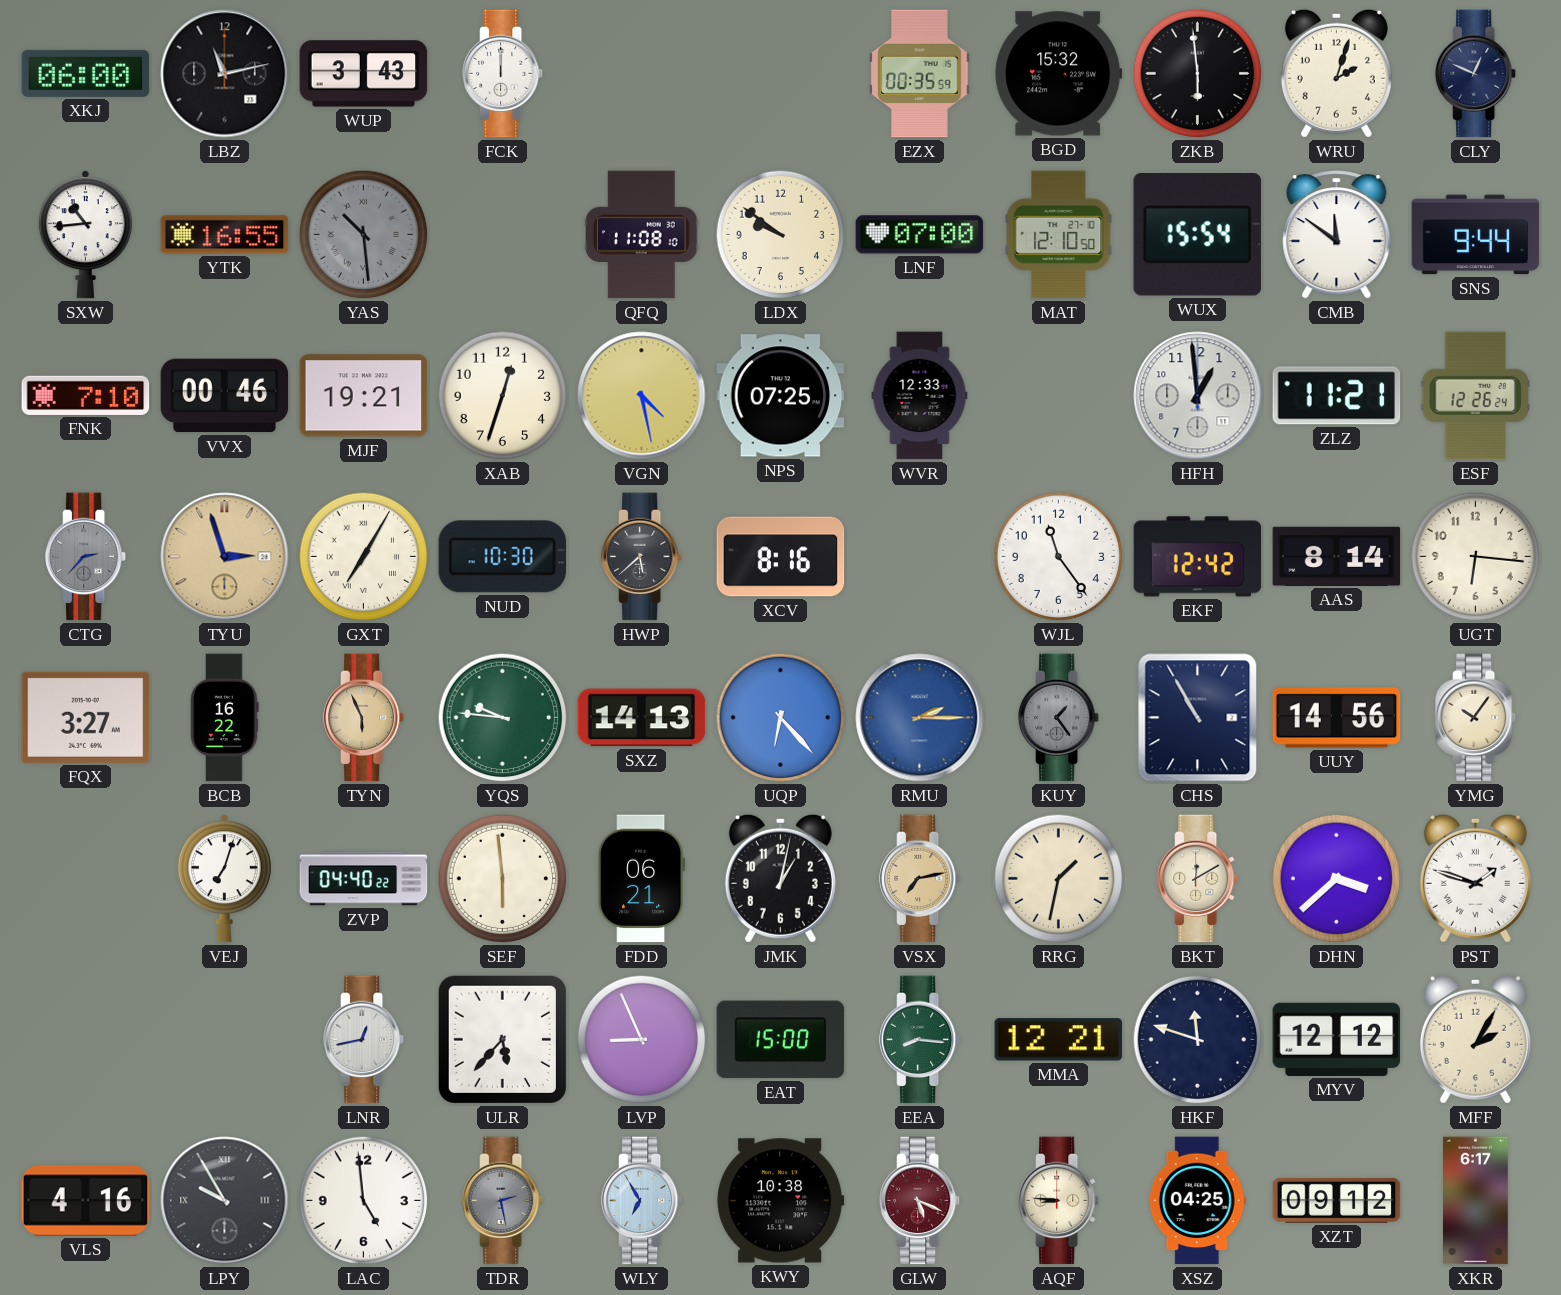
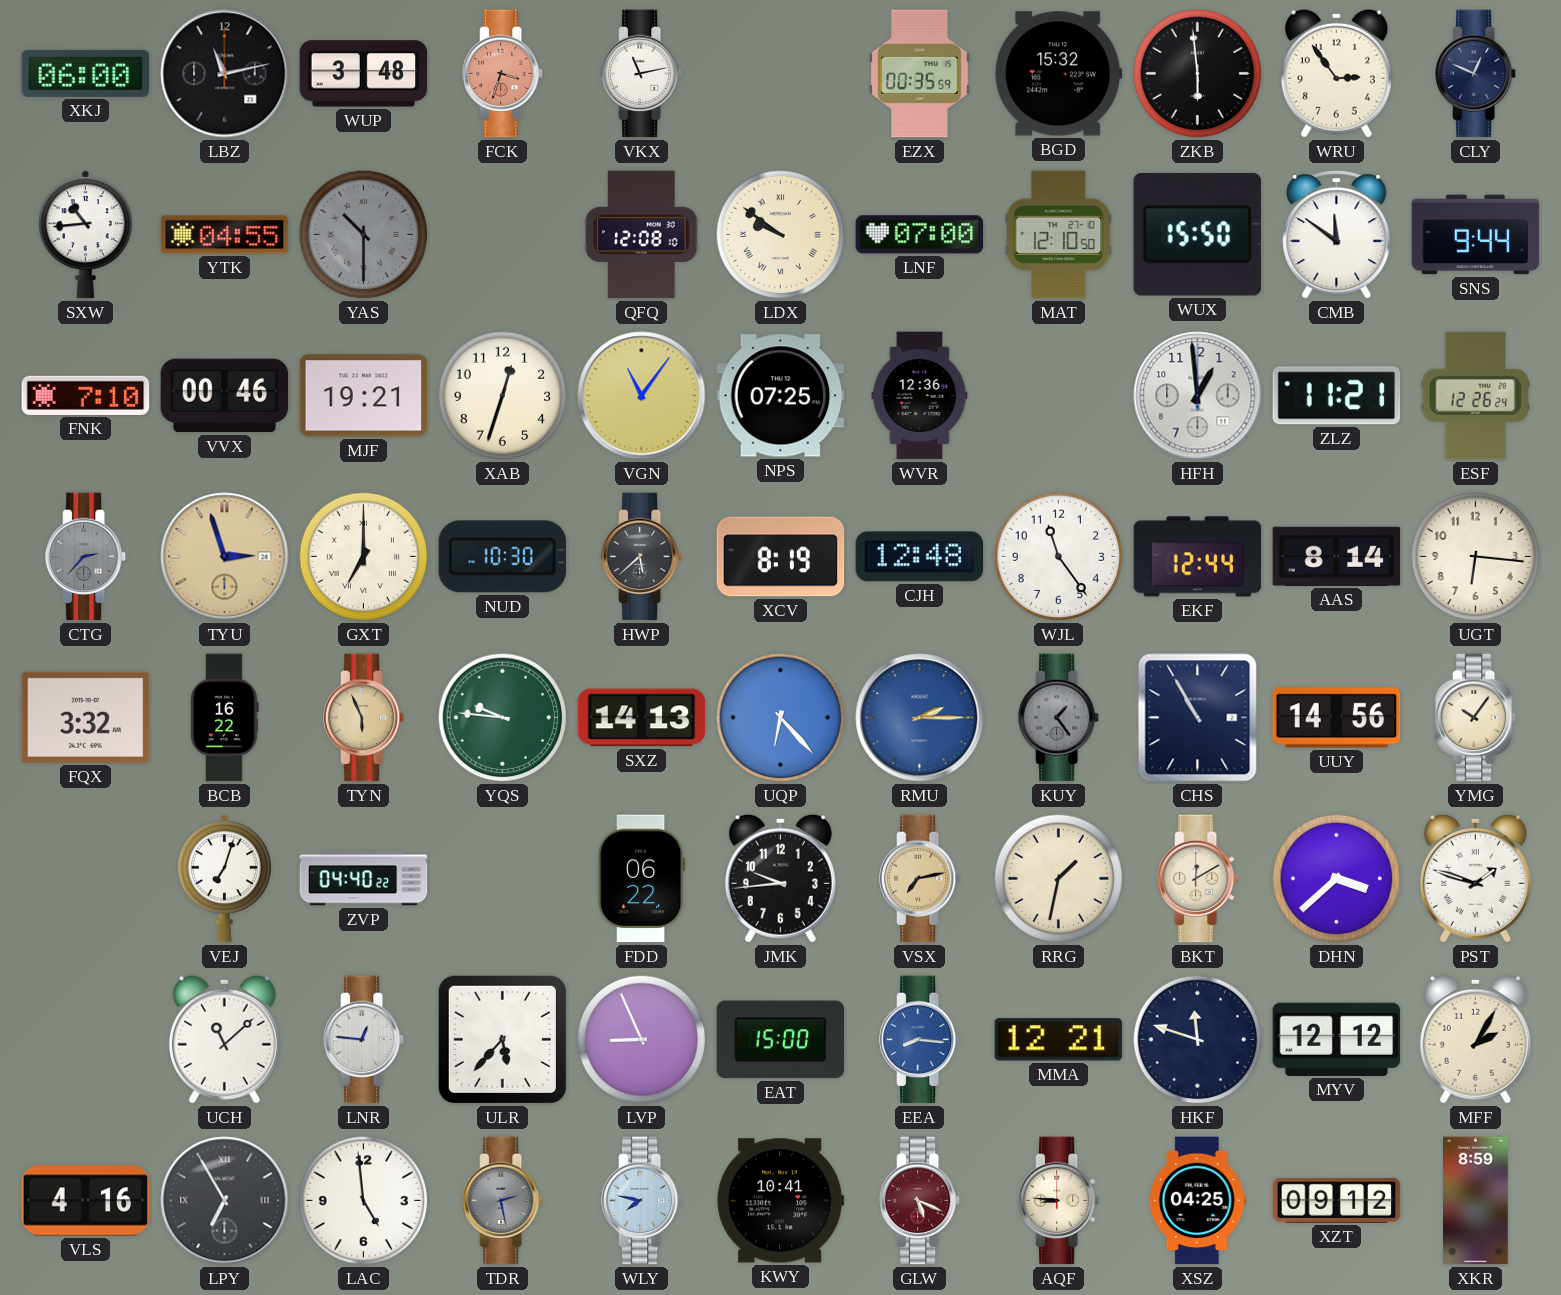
WUP: 3:43 -> 3:48
FCK: 12:00 -> 3:33
FCK dial: white -> salmon
VKX: none -> 11:13
WRU: 2:03 -> 2:54
YTK: 16:55 -> 04:55
YAS: 10:29 -> 10:30
QFQ: 11:08 -> 12:08
LDX numerals: Arabic -> Roman
WUX: 15:54 -> 15:50
VGN: 4:28 -> 11:06
WVR: 12:33 -> 12:36
GXT: 7:05 -> 7:00
XCV: 8:16 -> 8:19
CJH: none -> 12:48
EKF: 12:42 -> 12:44
FQX: 3:27 -> 3:32
SEF: 5:59 -> none
FDD: 06:21 -> 06:22
JMK: 1:02 -> 9:44
UCH: none -> 11:08
LNR: 12:43 -> 12:46
EEA dial: green -> blue
LPY: 9:55 -> 6:55
WLY: 6:55 -> 7:47
KWY: 10:38 -> 10:41
XKR: 6:17 -> 8:59
